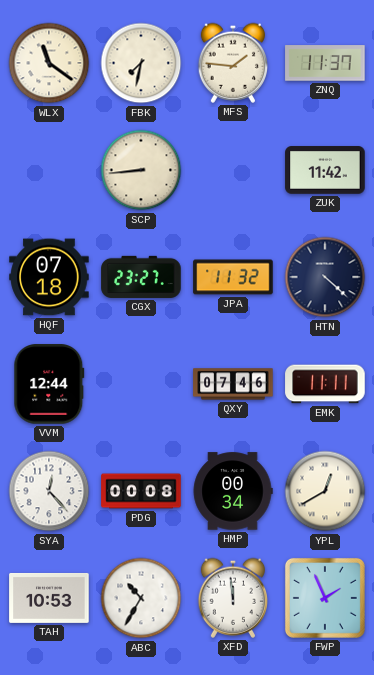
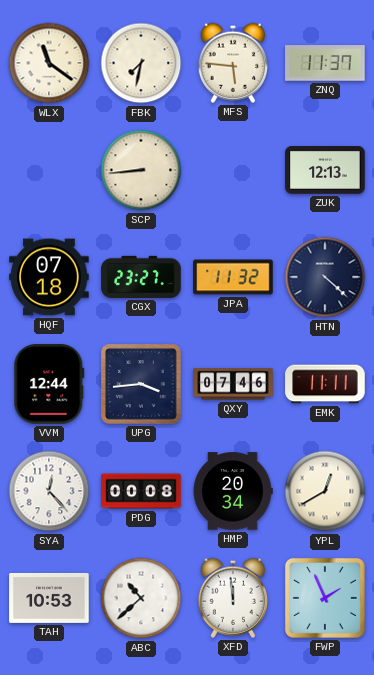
MFS: 1:46 -> 5:46
ZUK: 11:42 -> 12:13
UPG: none -> 3:44
HMP: 00:34 -> 20:34
ABC: 10:35 -> 10:38
